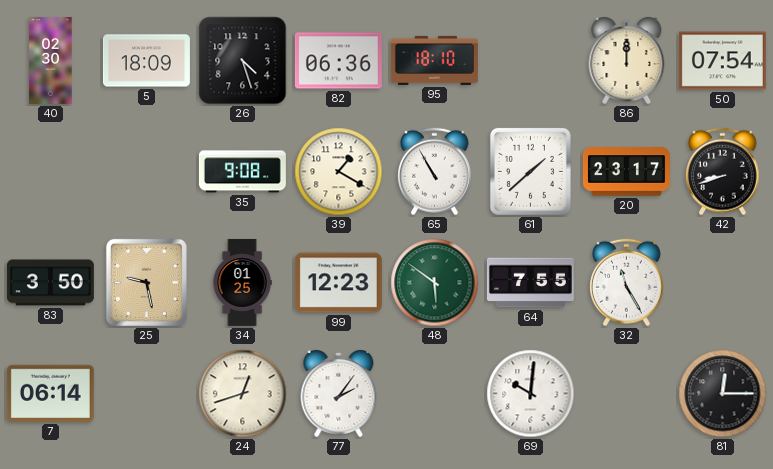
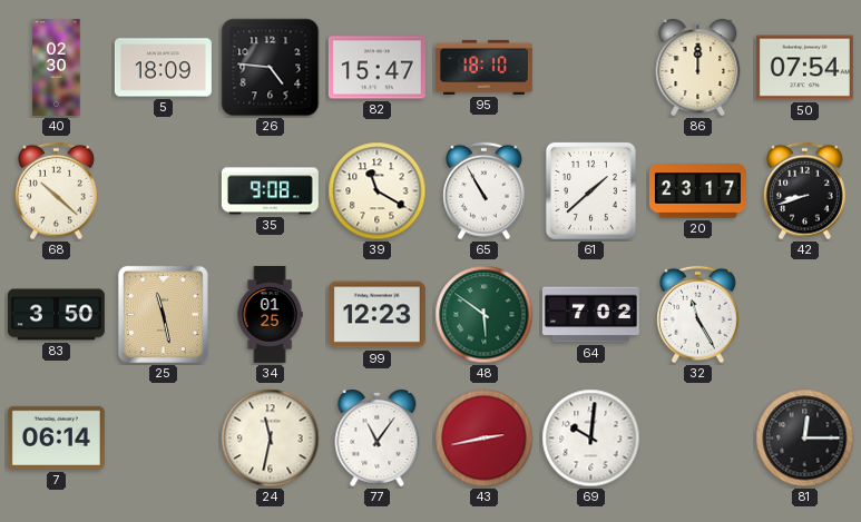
26: 4:27 -> 4:46
82: 06:36 -> 15:47
68: none -> 10:22
39: 1:20 -> 11:20
25: 9:28 -> 11:28
64: 7:55 -> 7:02
24: 12:42 -> 11:32
77: 2:06 -> 11:06
43: none -> 2:43
